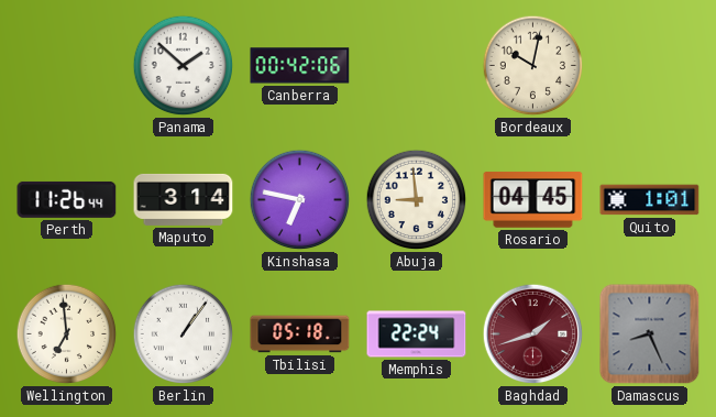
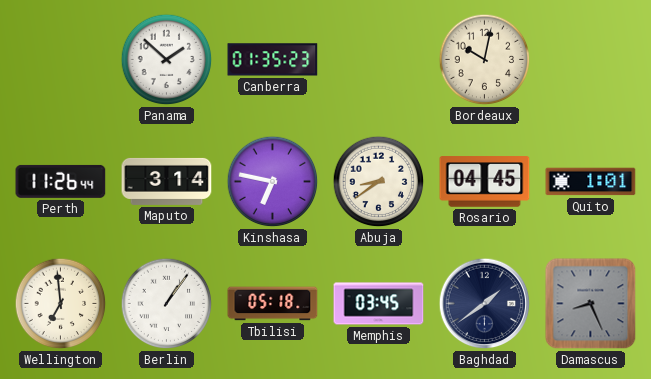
Canberra: 00:42 -> 01:35
Abuja: 8:59 -> 8:39
Memphis: 22:24 -> 03:45
Baghdad: 1:42 -> 1:39
Baghdad dial: burgundy -> navy
